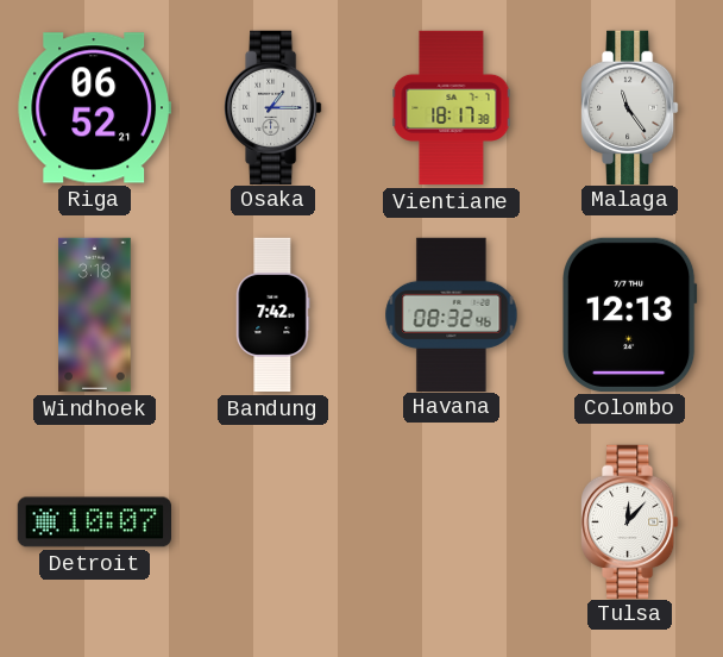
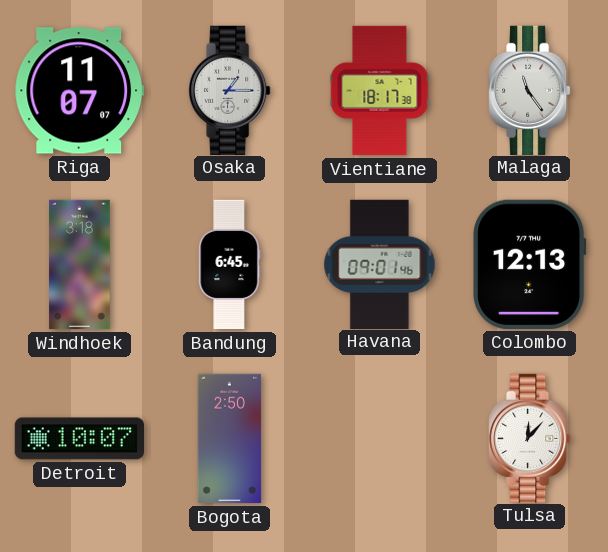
Riga: 06:52 -> 11:07
Bandung: 7:42 -> 6:45
Havana: 08:32 -> 09:01
Bogota: none -> 2:50
